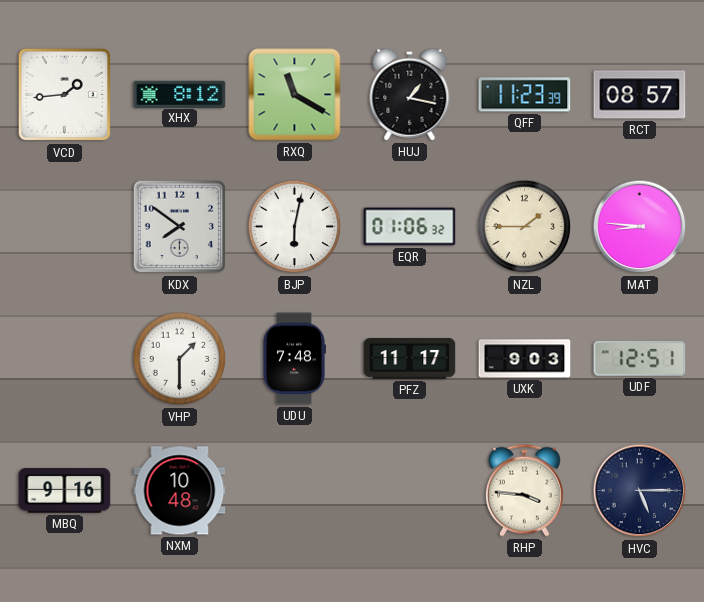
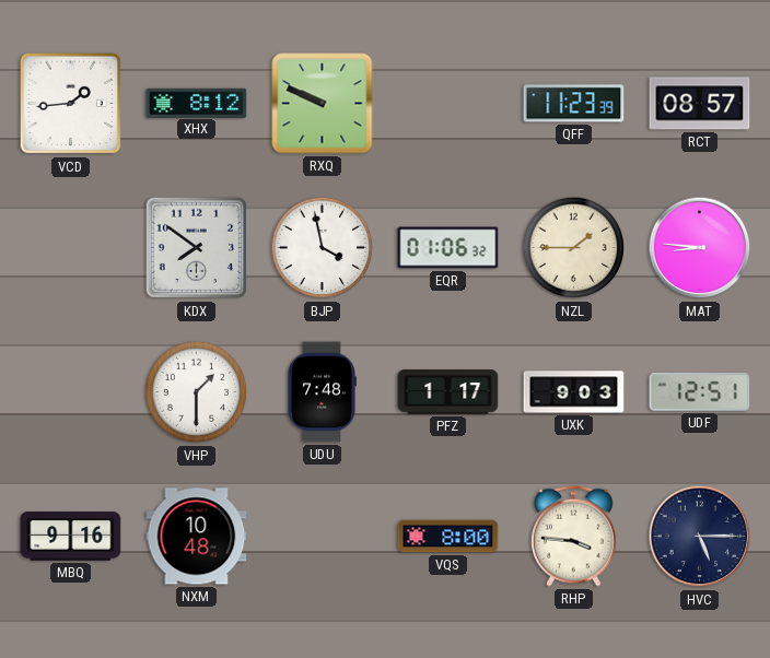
RXQ: 11:20 -> 9:49
HUJ: 1:17 -> none
BJP: 6:02 -> 3:58
PFZ: 11:17 -> 1:17
VQS: none -> 8:00
